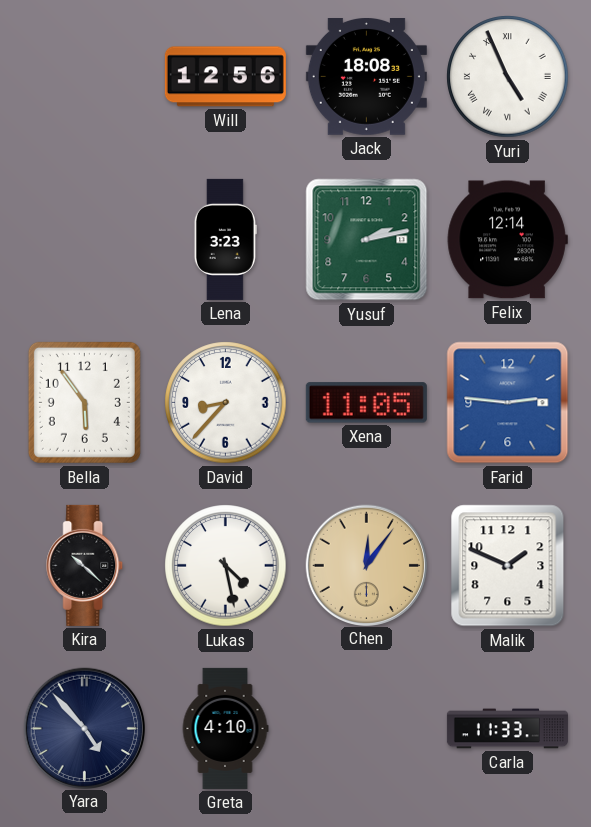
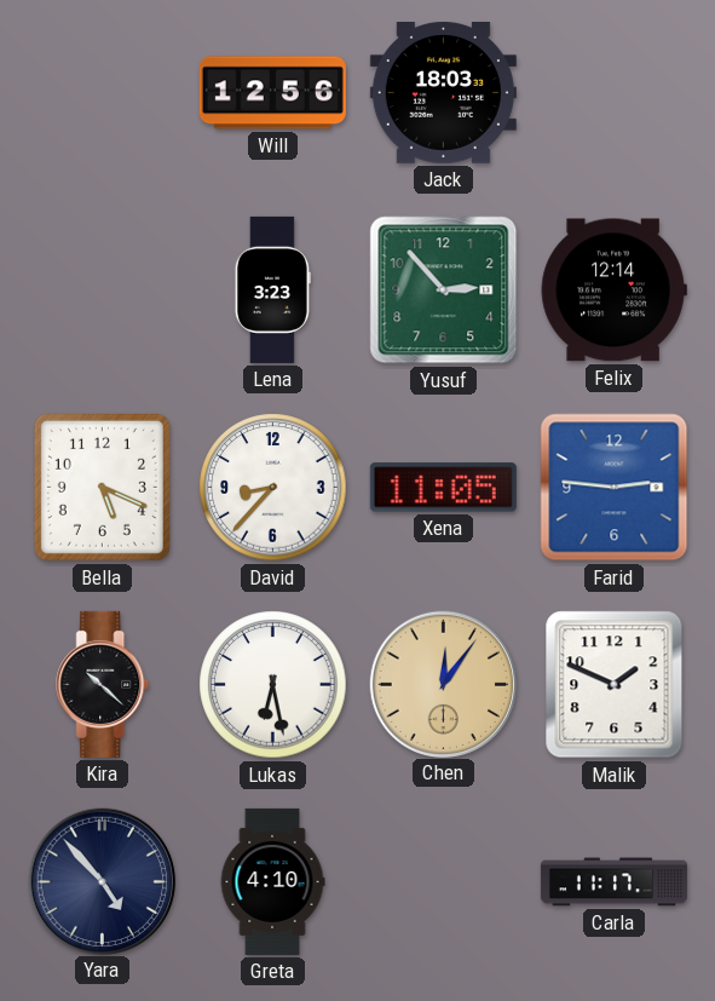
Jack: 18:08 -> 18:03
Yuri: 4:56 -> none
Yusuf: 2:13 -> 2:53
Bella: 5:54 -> 5:19
Lukas: 4:28 -> 6:28
Carla: 11:33 -> 11:17
